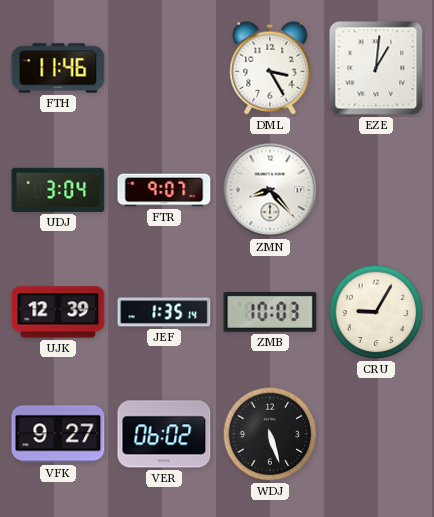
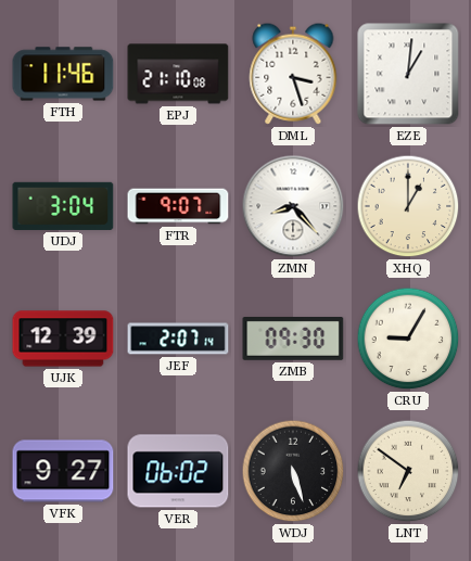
EPJ: none -> 21:10
DML: 3:25 -> 3:27
XHQ: none -> 1:00
JEF: 1:35 -> 2:07
ZMB: 10:03 -> 09:30
LNT: none -> 6:51
